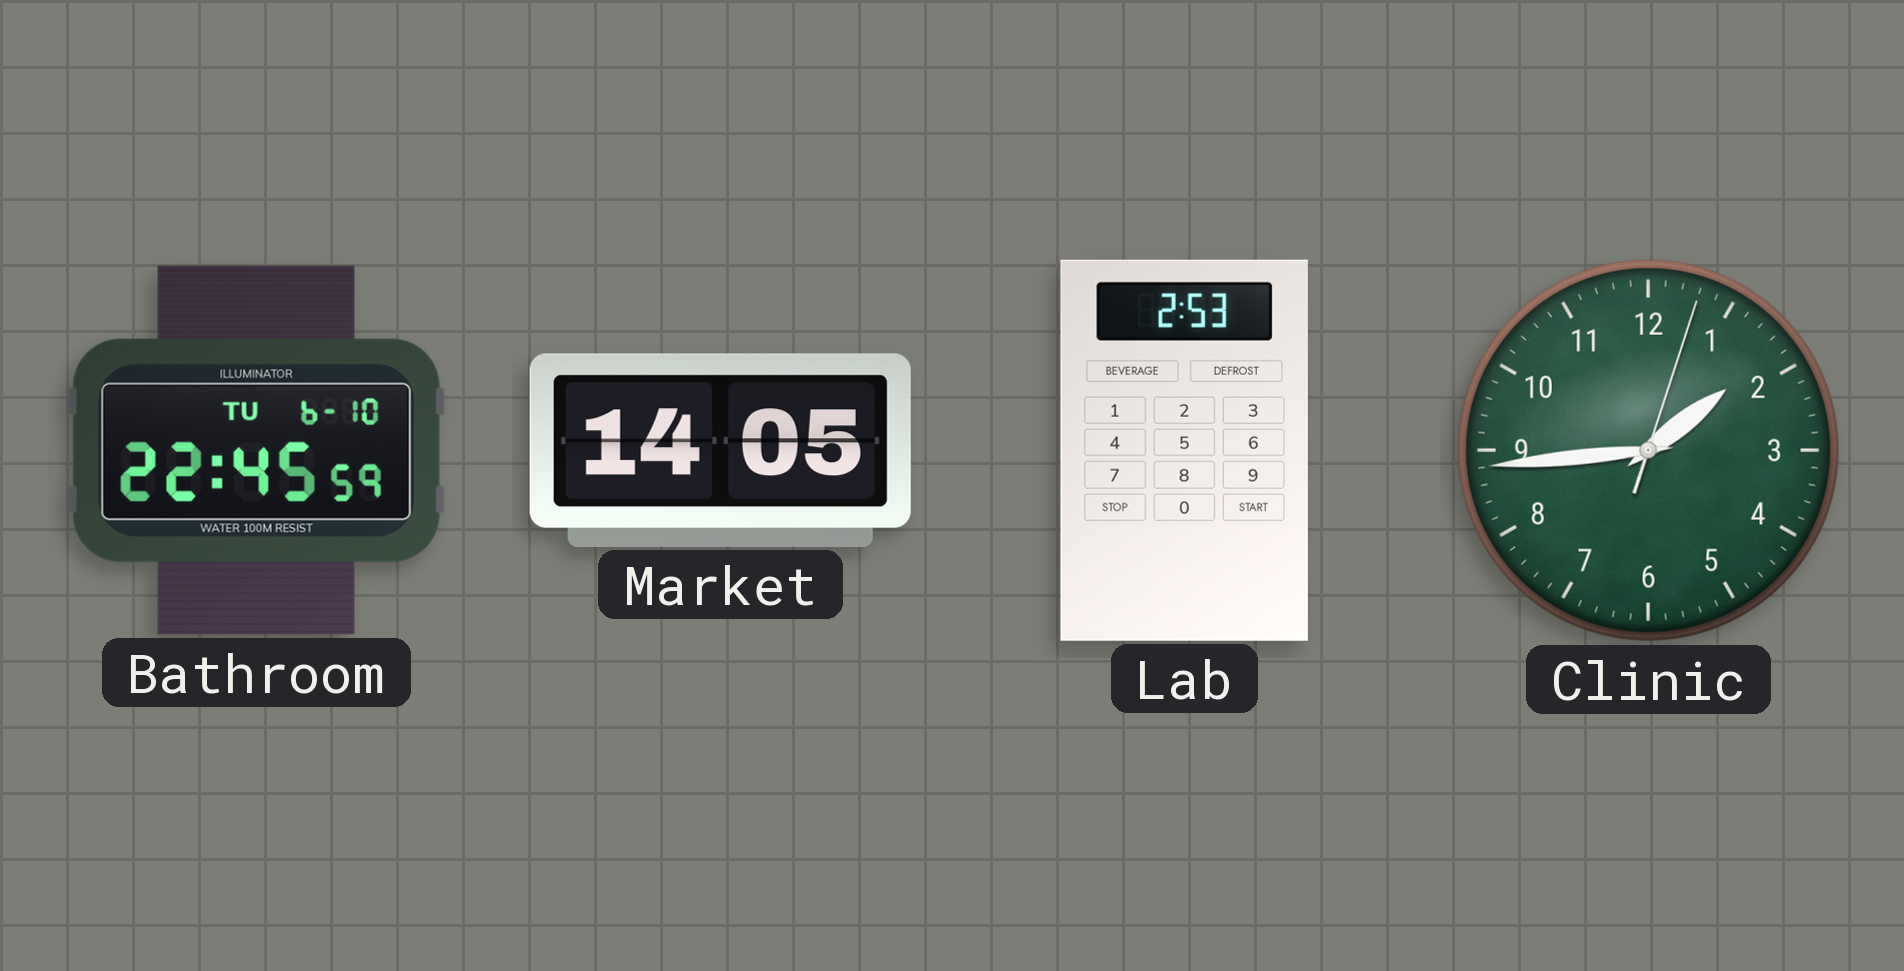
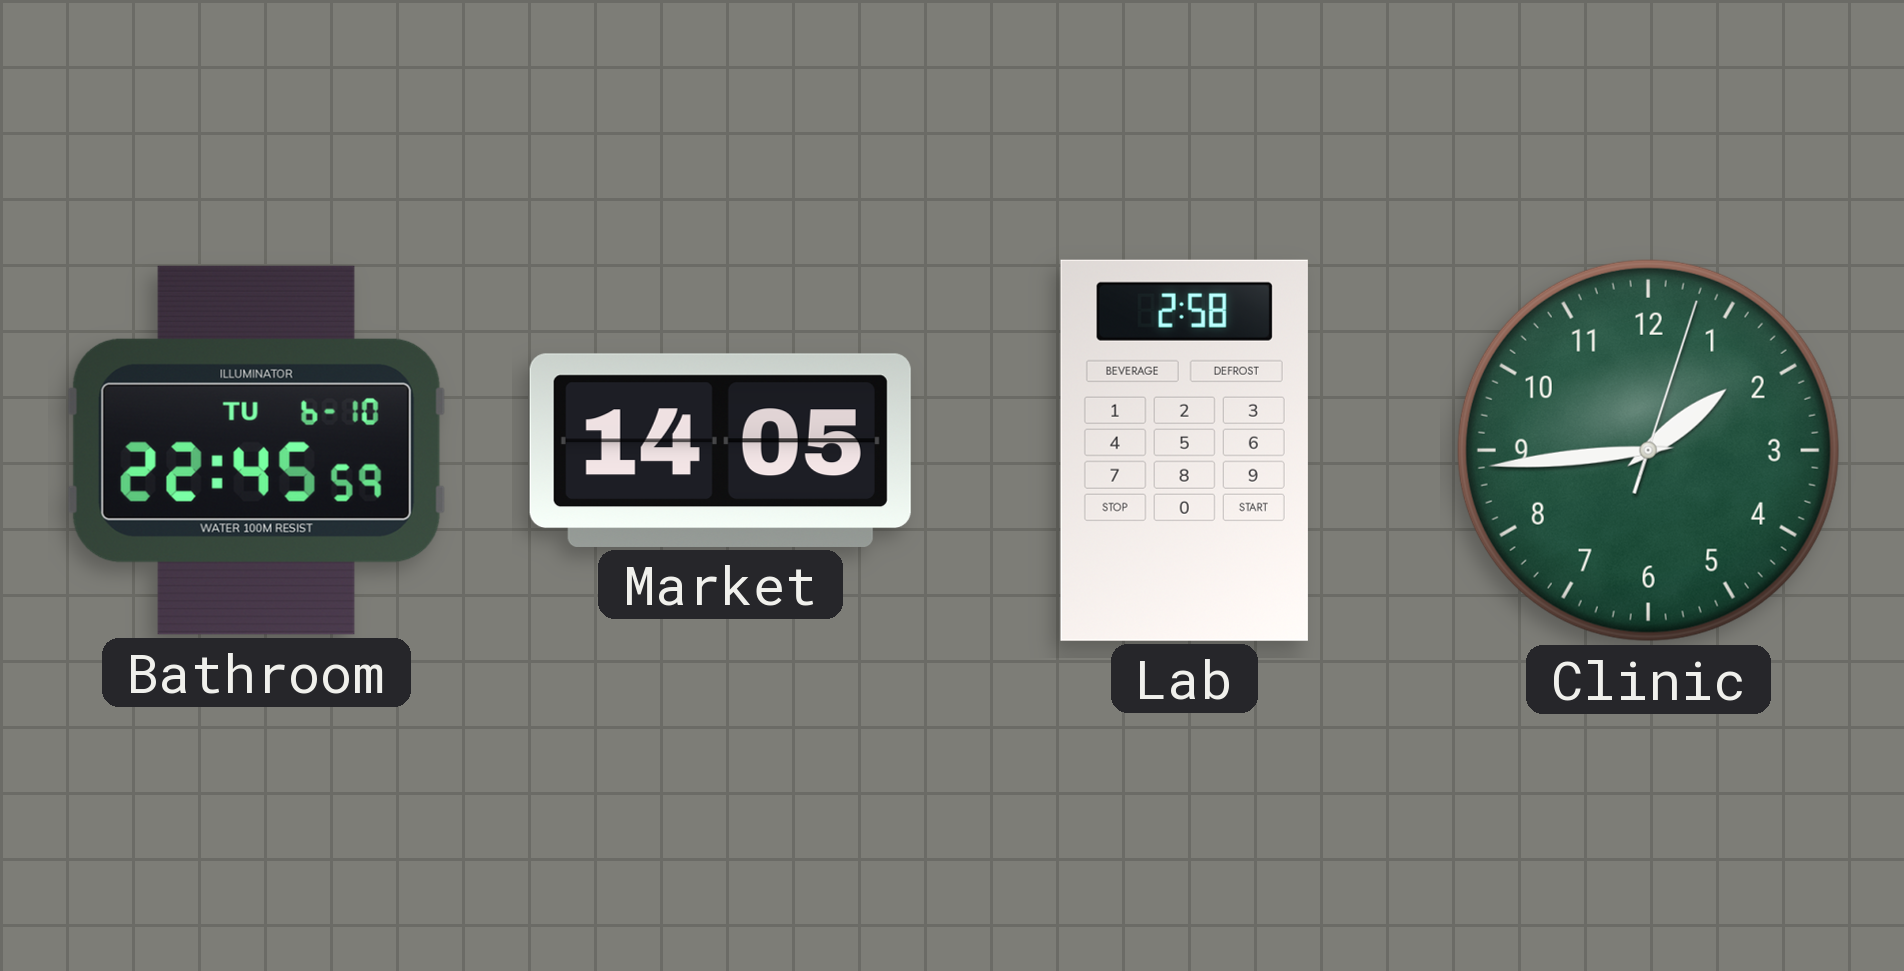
Lab: 2:53 -> 2:58
